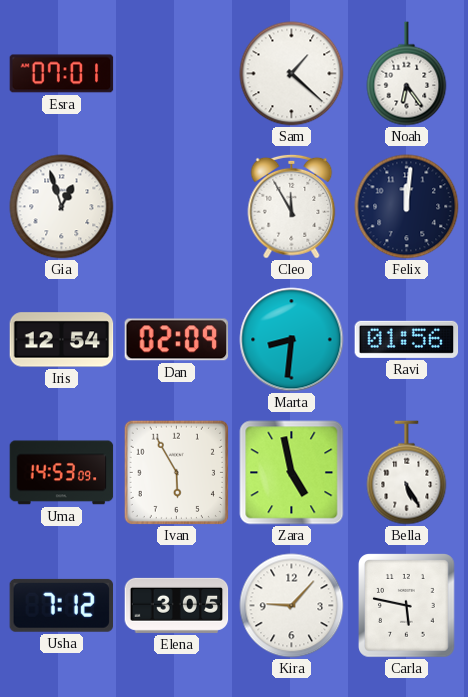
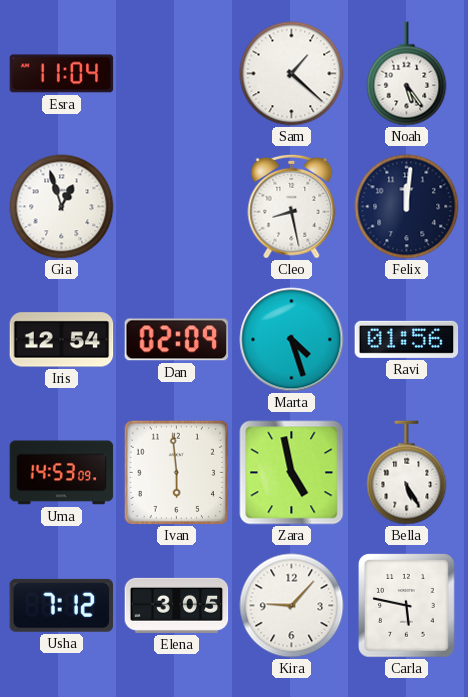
Esra: 07:01 -> 11:04
Noah: 6:24 -> 5:24
Cleo: 11:55 -> 8:28
Marta: 8:31 -> 4:27
Ivan: 5:55 -> 5:59
